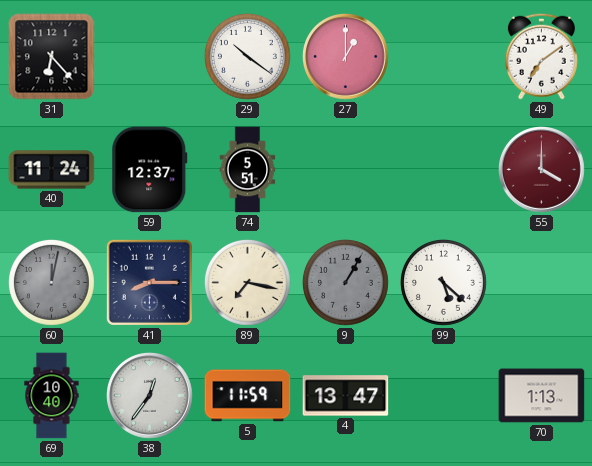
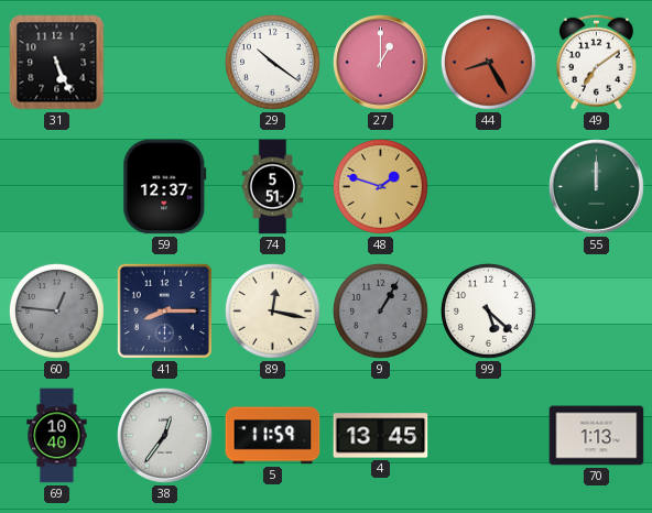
31: 6:23 -> 5:26
44: none -> 8:25
40: 11:24 -> none
48: none -> 1:48
55: 4:00 -> 12:00
55 dial: burgundy -> green
60: 12:02 -> 12:46
89: 7:17 -> 12:17
4: 13:47 -> 13:45
